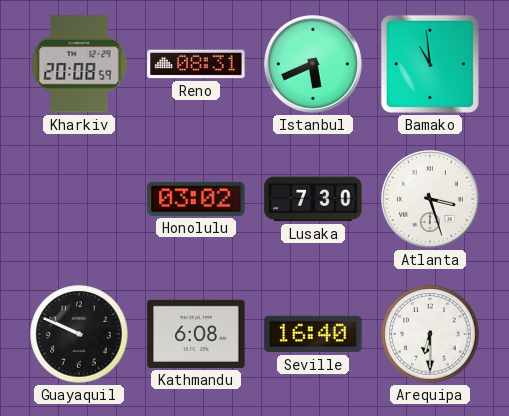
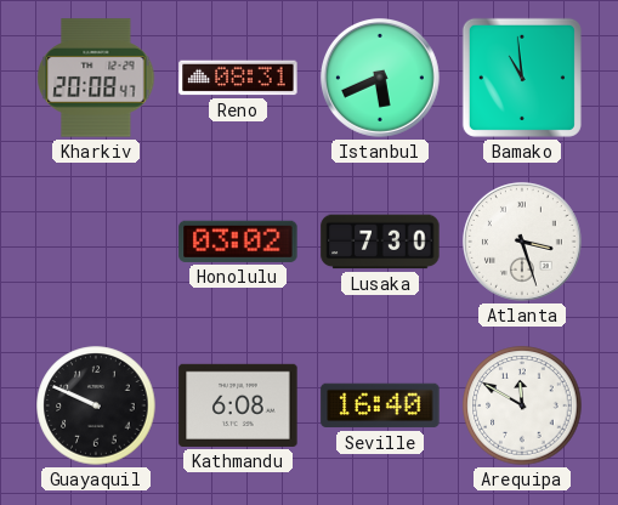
Kharkiv: 20:08:59 -> 20:08:47
Arequipa: 6:30 -> 11:50
